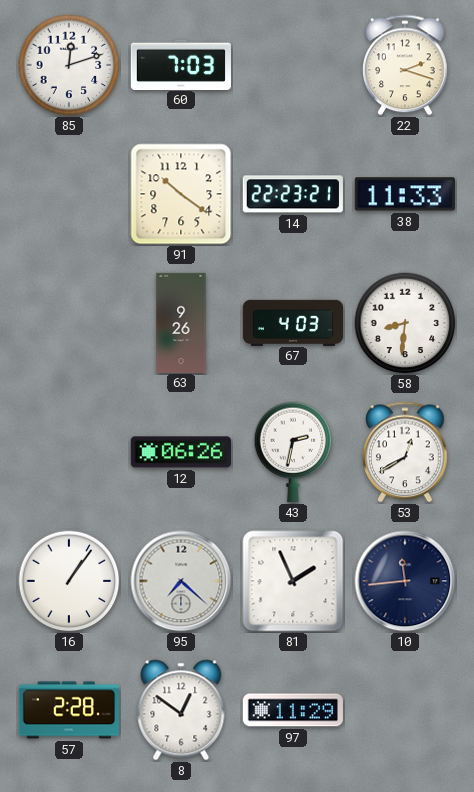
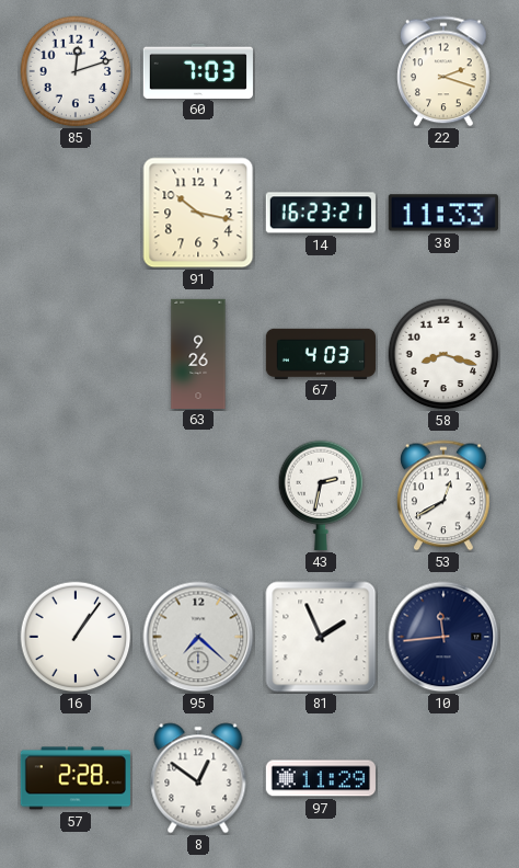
91: 10:21 -> 10:17
14: 22:23 -> 16:23
58: 8:31 -> 8:18
12: 06:26 -> none
